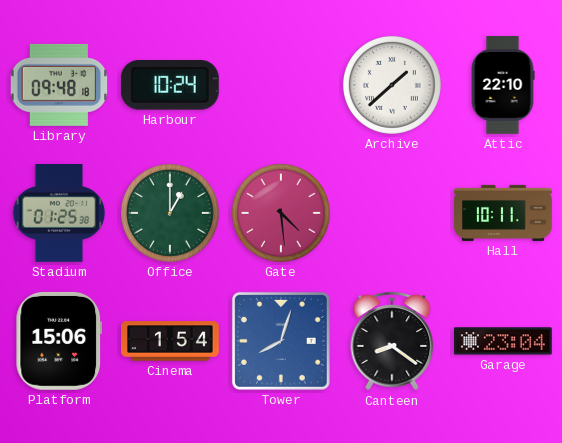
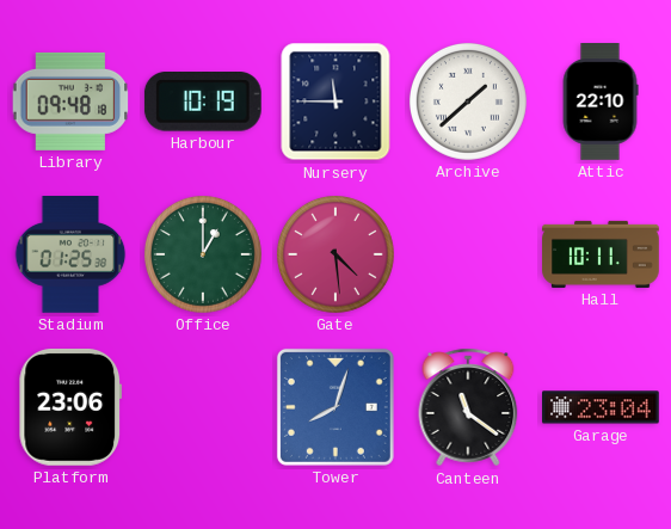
Harbour: 10:24 -> 10:19
Nursery: none -> 11:45
Platform: 15:06 -> 23:06
Cinema: 1:54 -> none
Canteen: 8:21 -> 11:21
